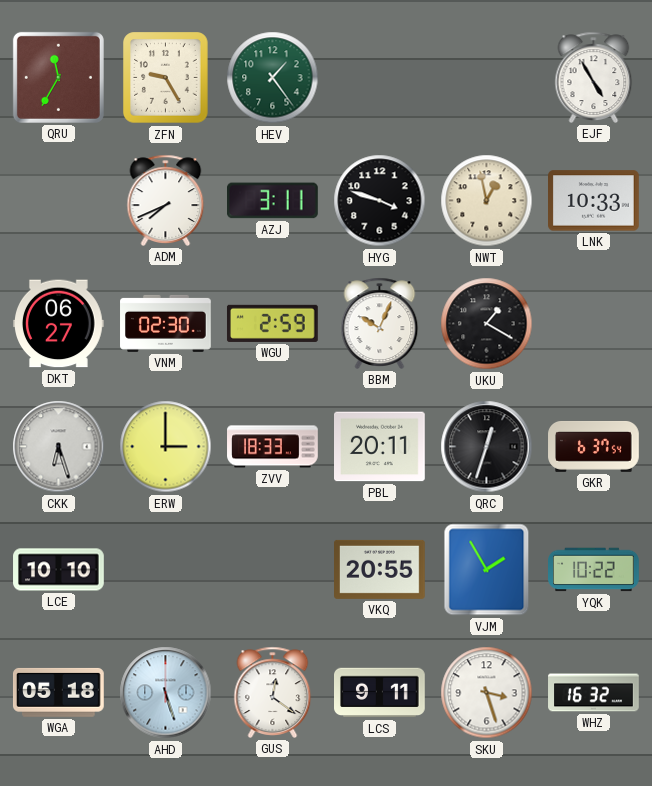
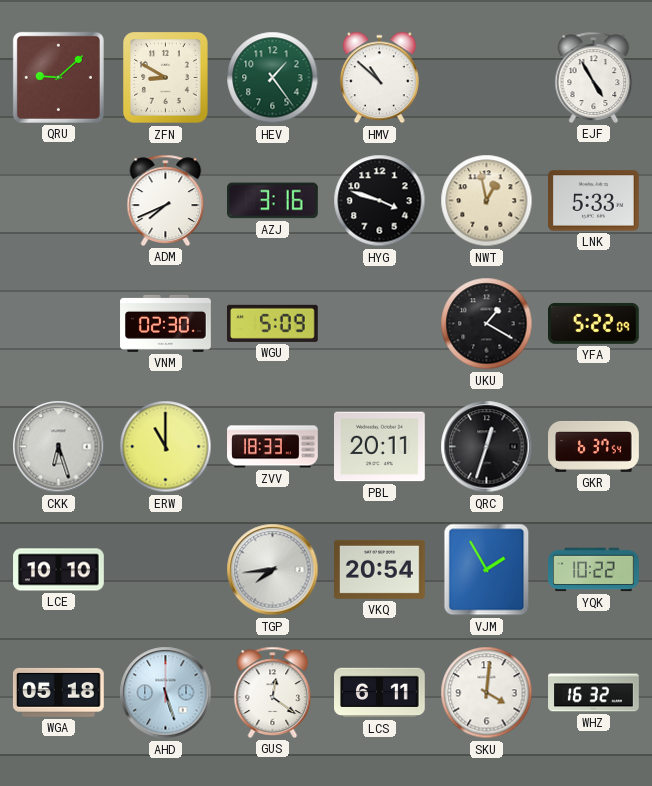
QRU: 11:35 -> 9:08
ZFN: 9:25 -> 8:50
HMV: none -> 10:52
AZJ: 3:11 -> 3:16
LNK: 10:33 -> 5:33
DKT: 06:27 -> none
WGU: 2:59 -> 5:09
BBM: 10:04 -> none
YFA: none -> 5:22
ERW: 3:00 -> 11:00
TGP: none -> 7:44
VKQ: 20:55 -> 20:54
LCS: 9:11 -> 6:11
SKU: 3:27 -> 4:01
